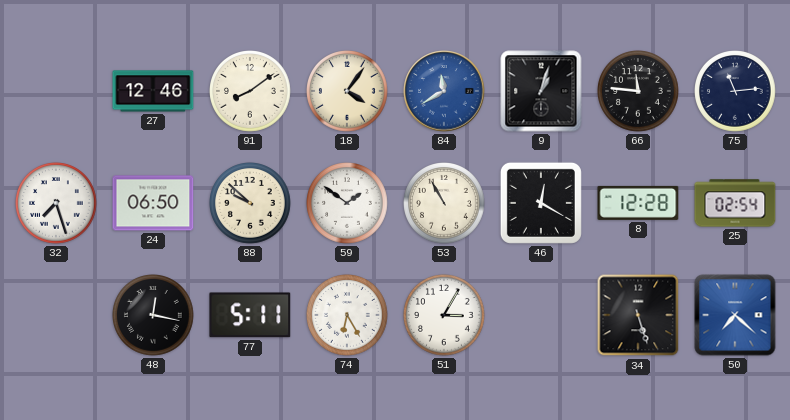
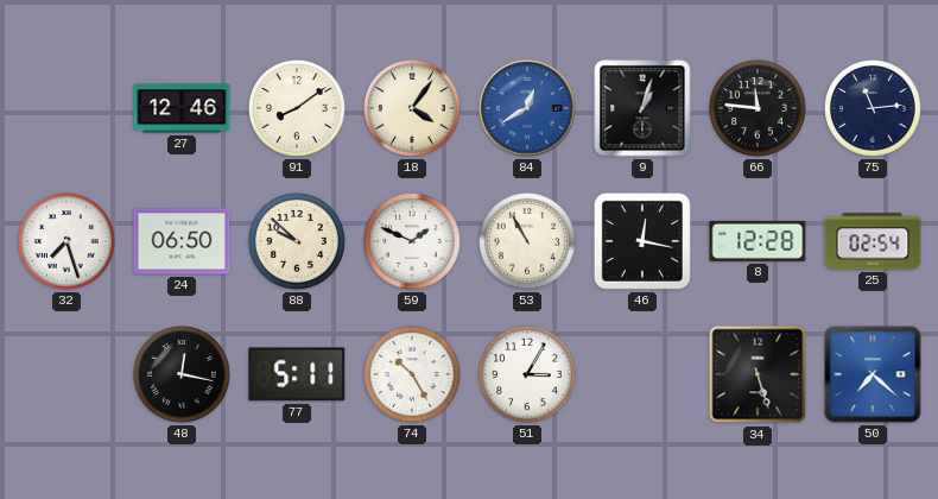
84: 11:40 -> 12:40
59: 1:51 -> 1:49
46: 12:20 -> 12:17
74: 6:25 -> 10:25
